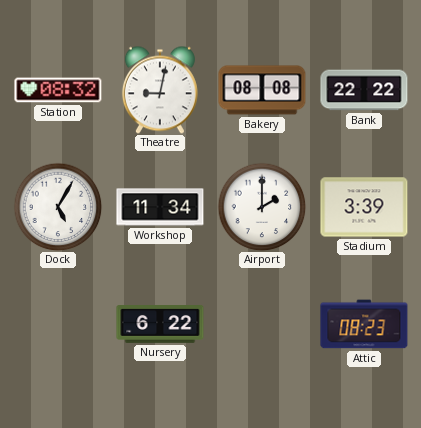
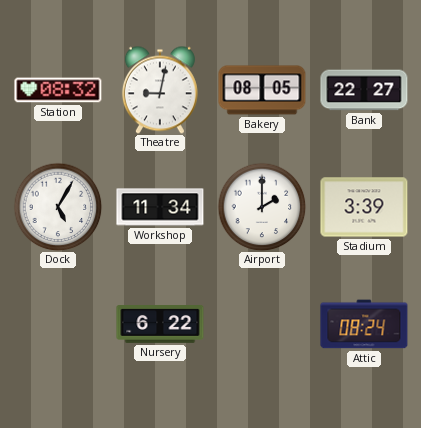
Bakery: 08:08 -> 08:05
Bank: 22:22 -> 22:27
Attic: 08:23 -> 08:24
